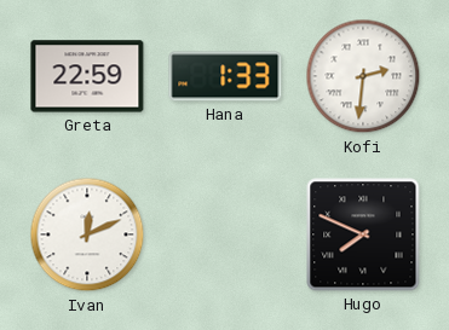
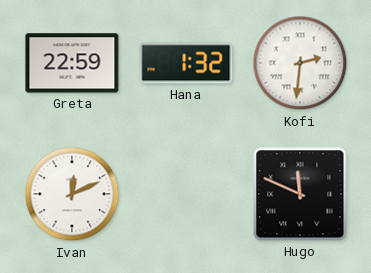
Hana: 1:33 -> 1:32
Hugo: 7:49 -> 11:49
